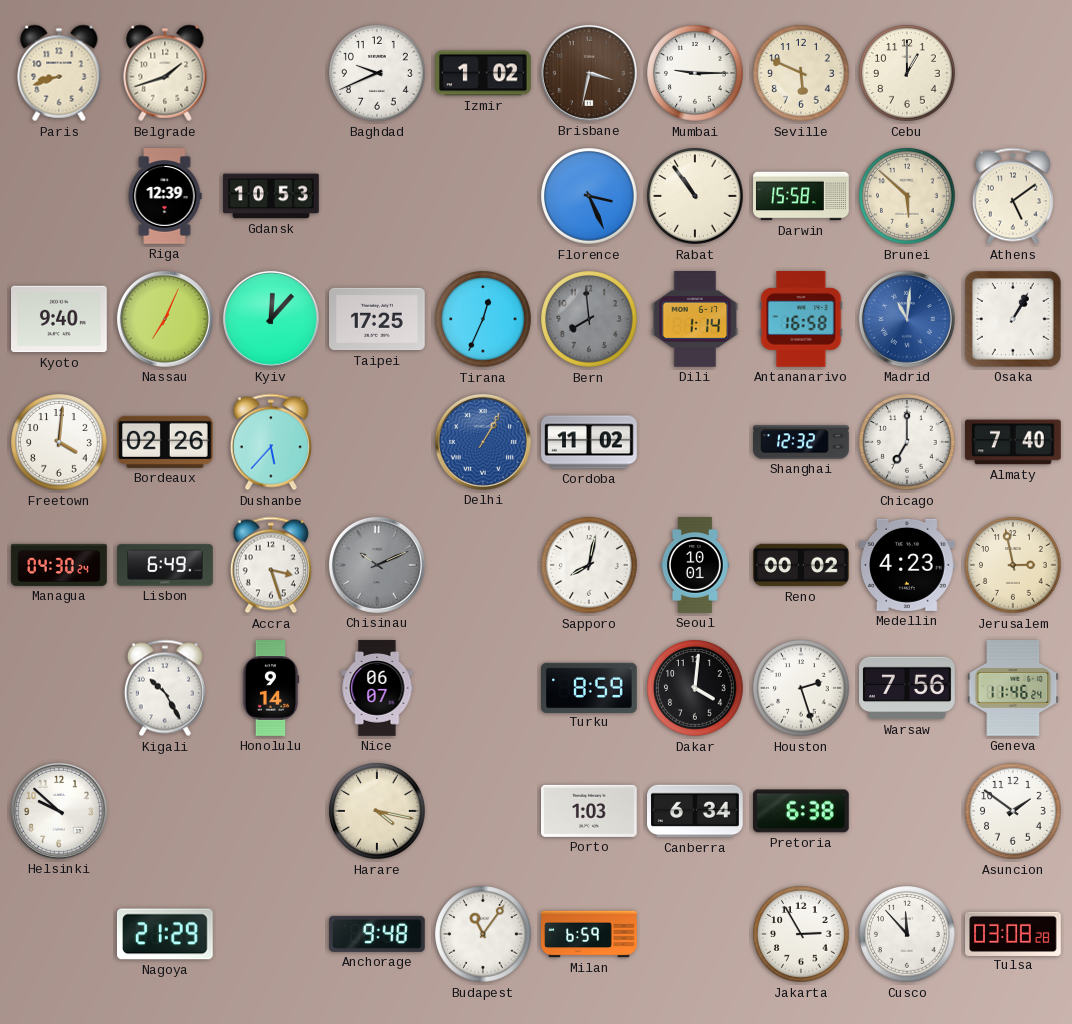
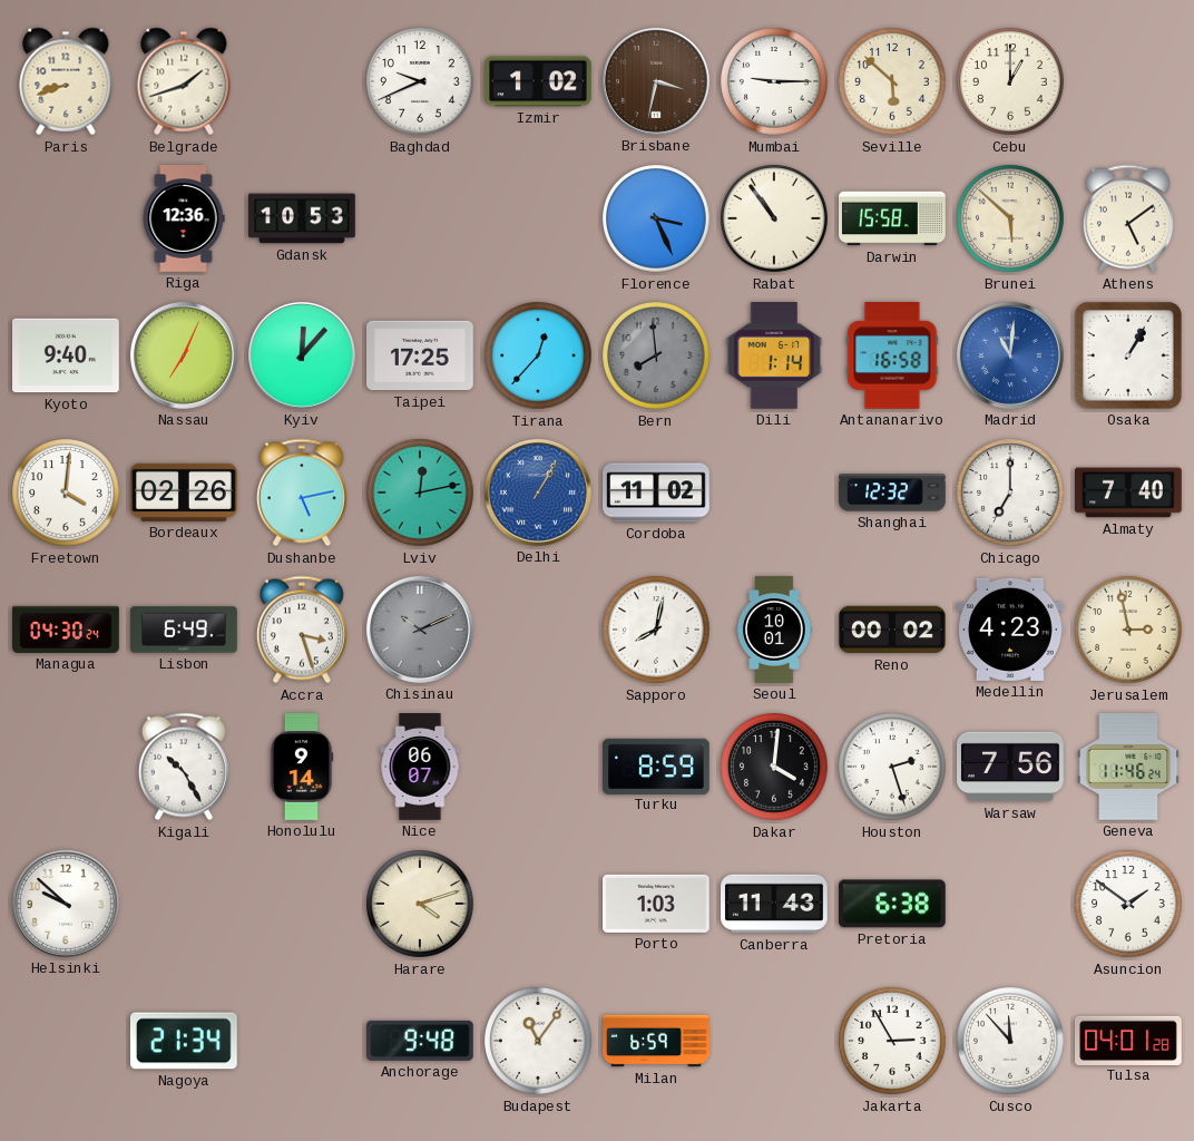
Seville: 5:49 -> 5:52
Riga: 12:39 -> 12:36
Tirana: 12:34 -> 12:37
Dushanbe: 5:37 -> 5:13
Lviv: none -> 12:13
Harare: 4:17 -> 4:12
Canberra: 6:34 -> 11:43
Nagoya: 21:29 -> 21:34
Tulsa: 03:08 -> 04:01
